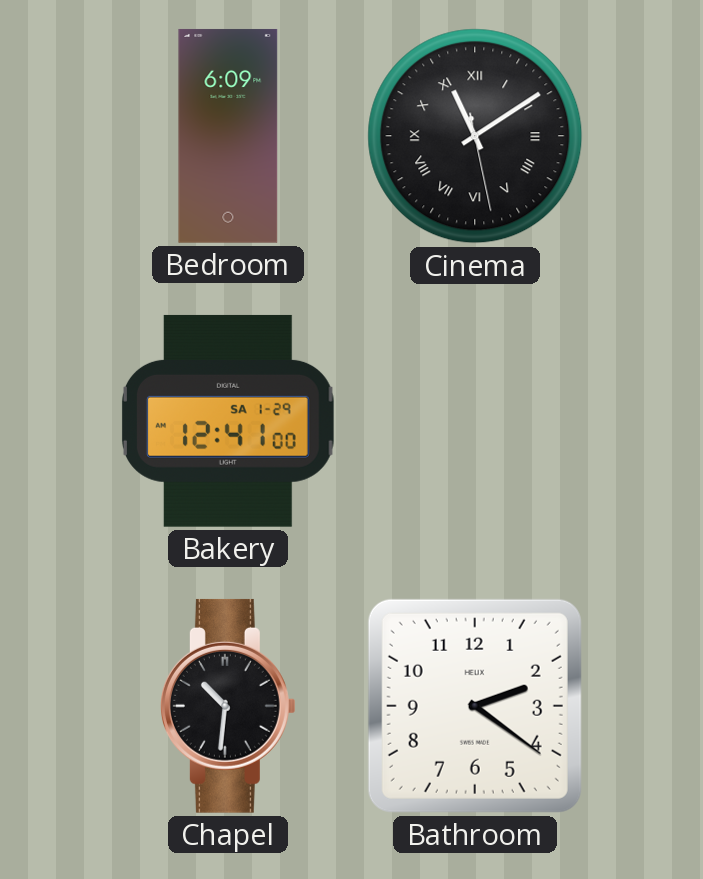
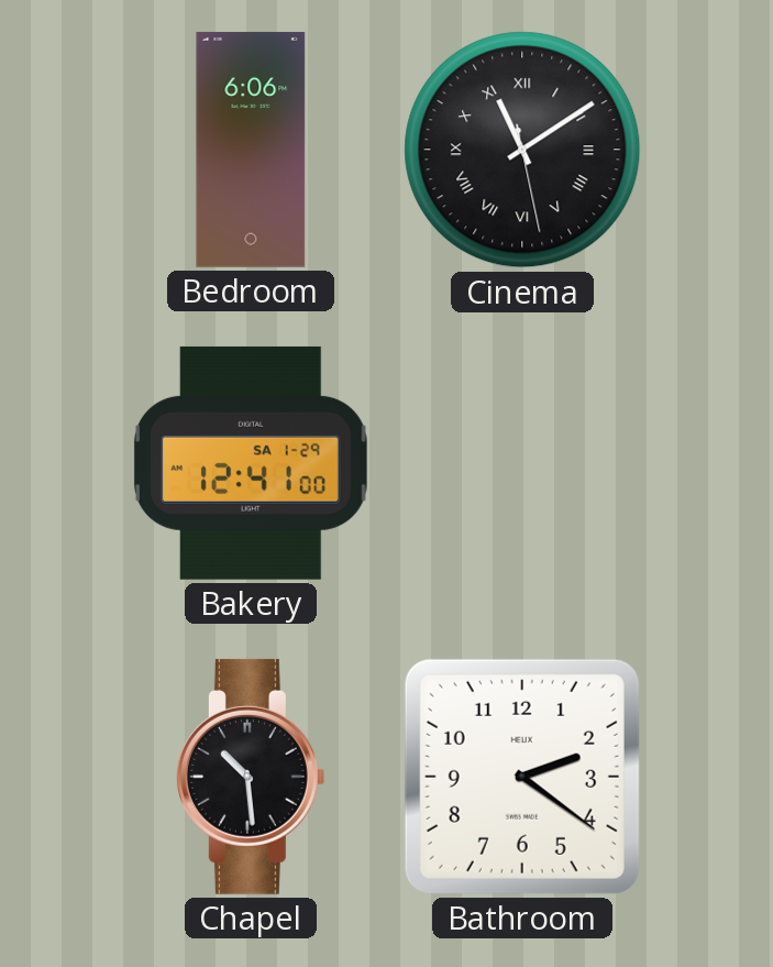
Bedroom: 6:09 -> 6:06
Chapel: 10:31 -> 10:29
